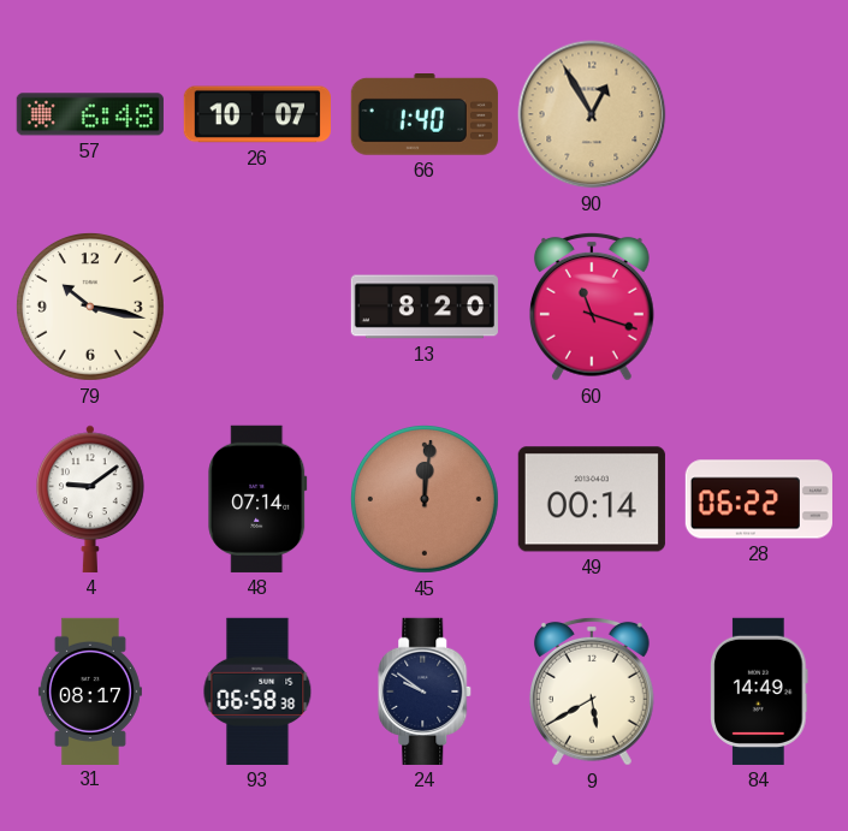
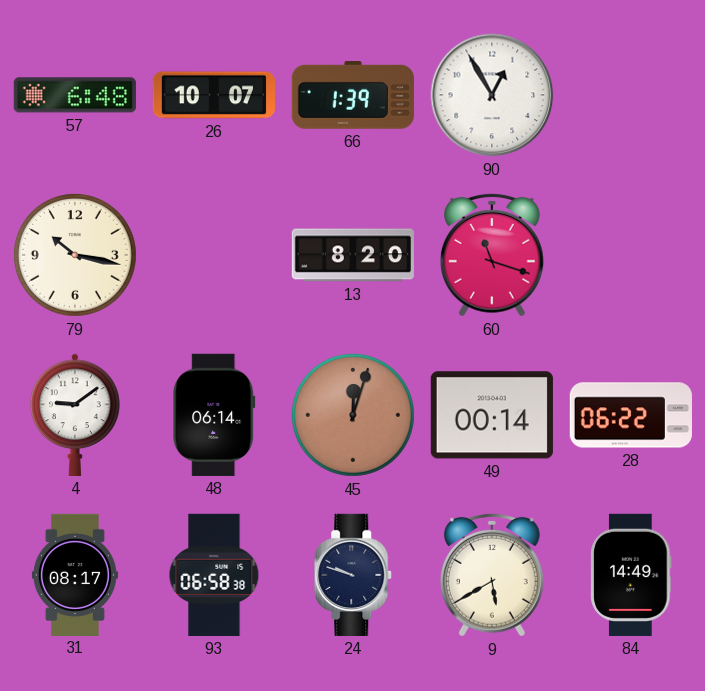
66: 1:40 -> 1:39
90 dial: champagne -> white
48: 07:14 -> 06:14
45: 12:01 -> 12:03
24: 9:51 -> 9:48
